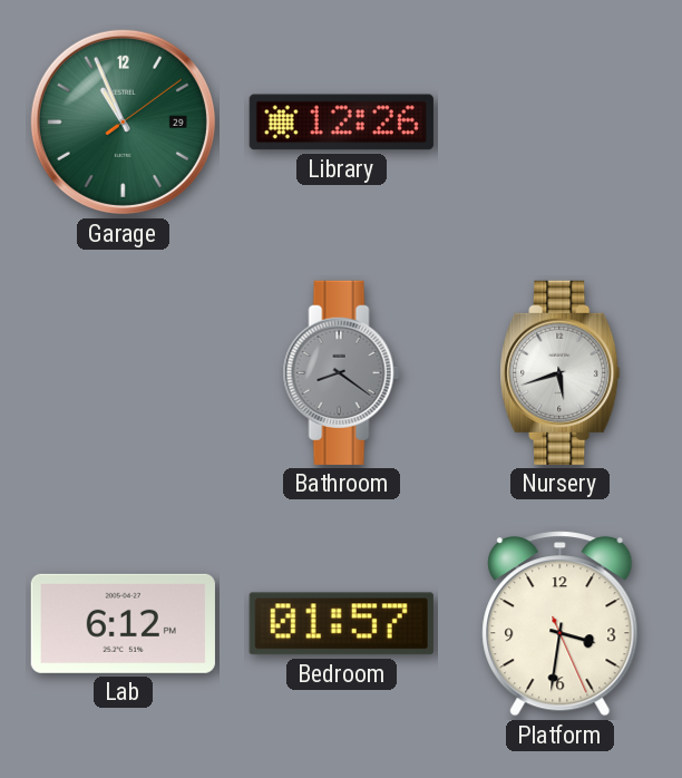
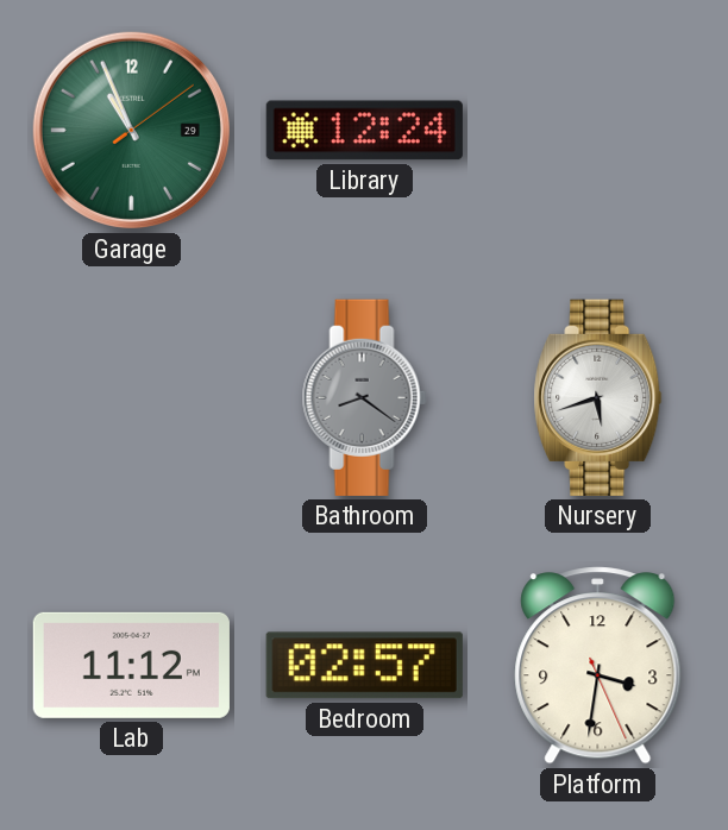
Library: 12:26 -> 12:24
Lab: 6:12 -> 11:12
Bedroom: 01:57 -> 02:57
